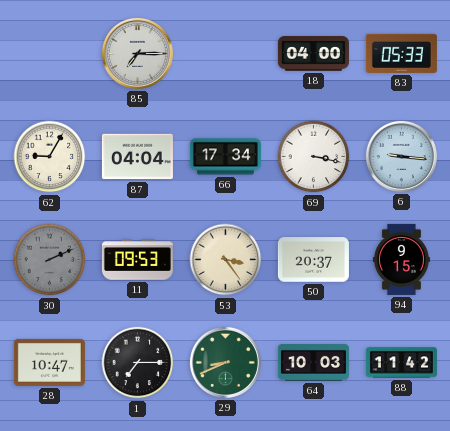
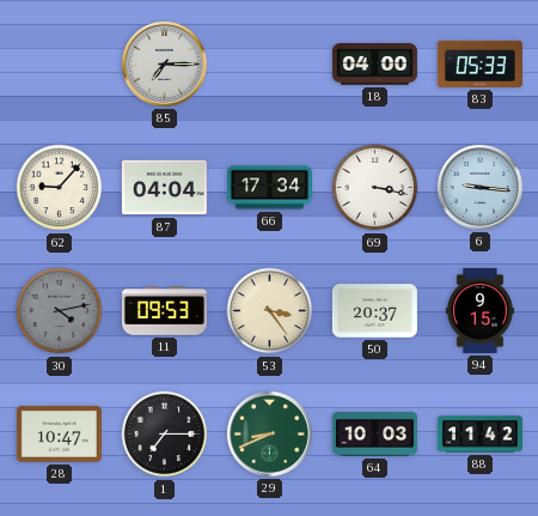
62: 9:05 -> 9:07
30: 2:11 -> 4:13
